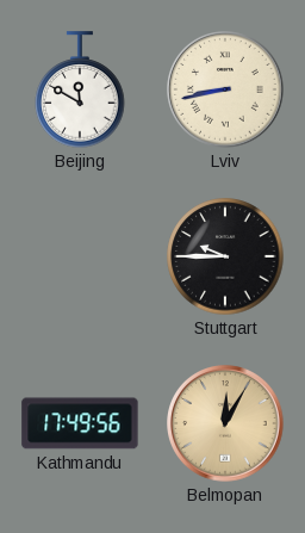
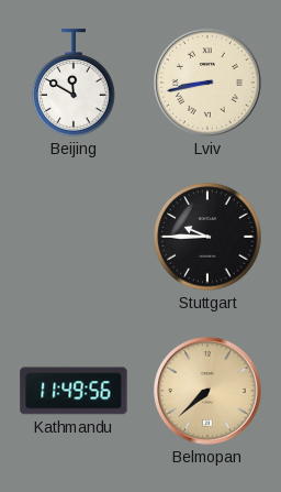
Kathmandu: 17:49 -> 11:49
Belmopan: 12:05 -> 7:38
